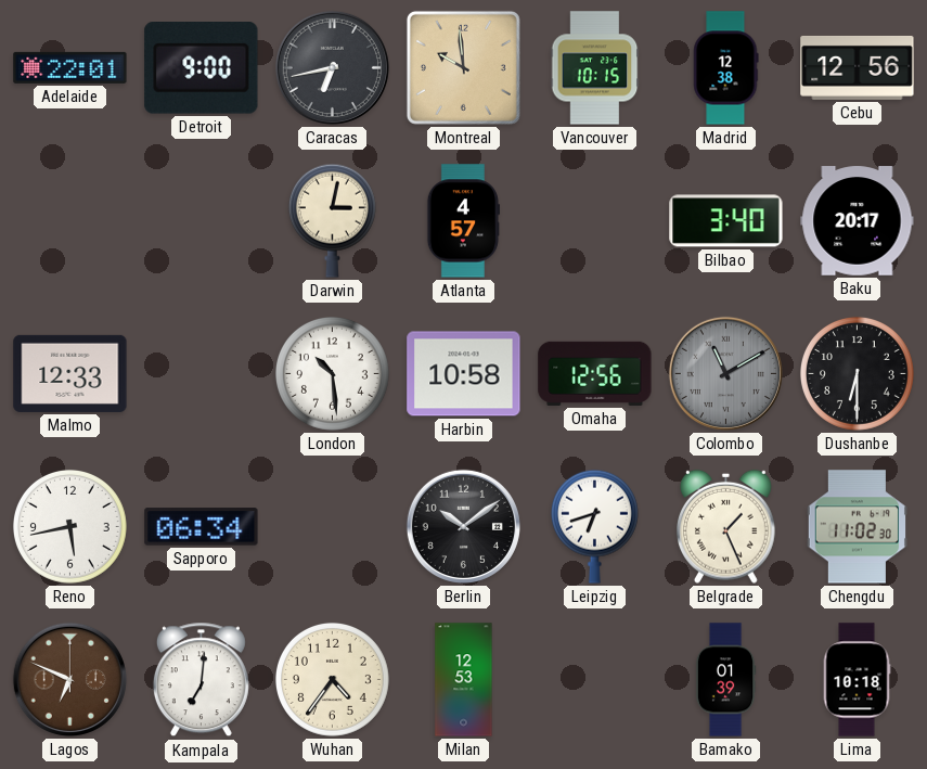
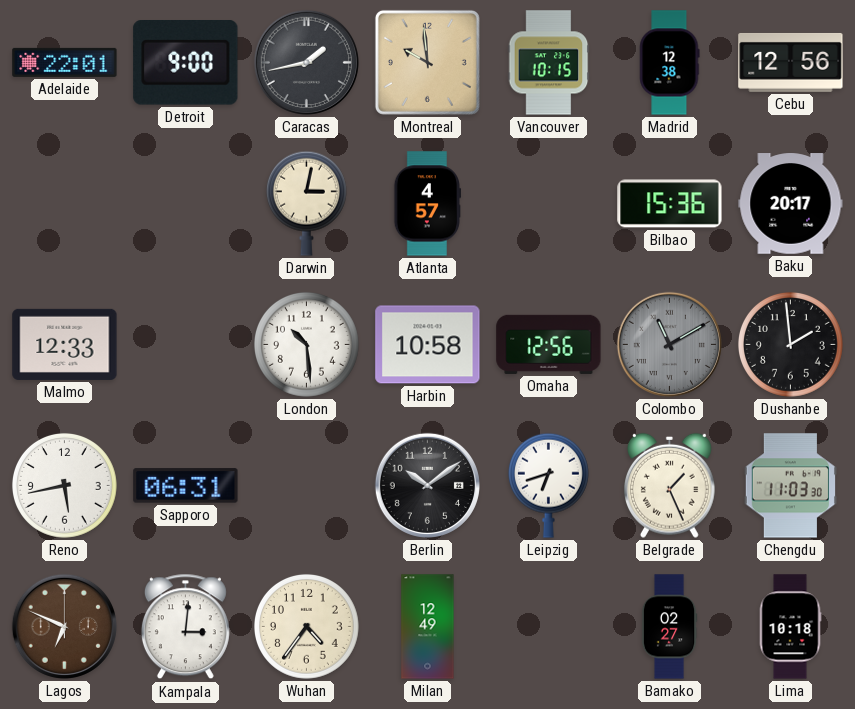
Caracas: 6:43 -> 1:43
Bilbao: 3:40 -> 15:36
Dushanbe: 6:30 -> 1:59
Sapporo: 06:34 -> 06:31
Chengdu: 11:02 -> 11:03
Kampala: 7:01 -> 3:01
Milan: 12:53 -> 12:49
Bamako: 01:39 -> 02:27
